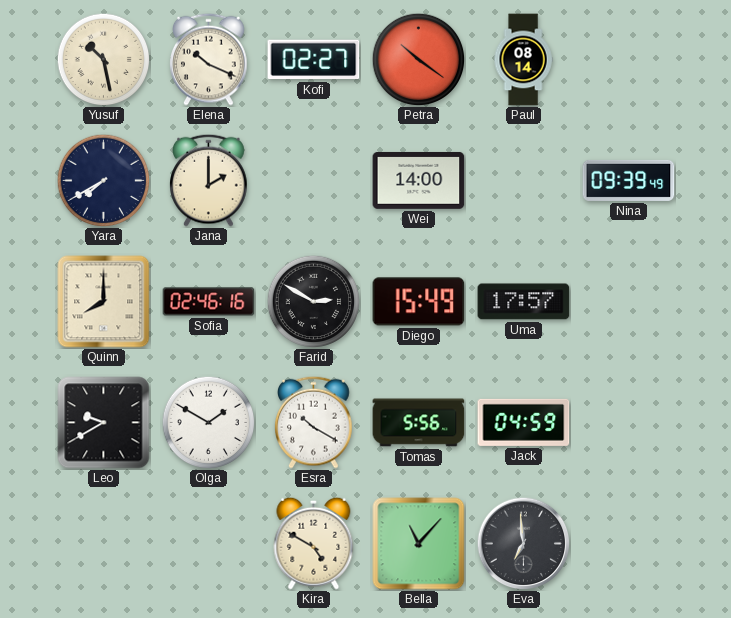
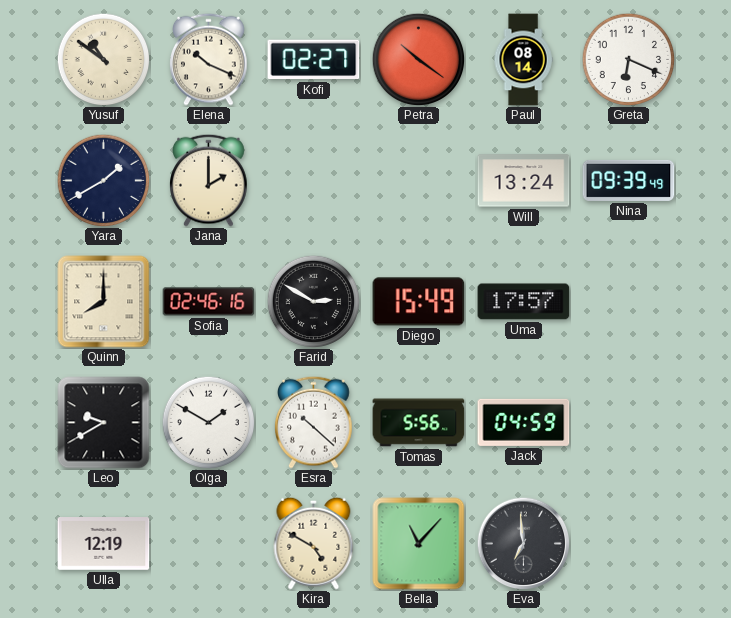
Yusuf: 10:28 -> 10:51
Greta: none -> 6:19
Yara: 7:40 -> 1:40
Wei: 14:00 -> none
Will: none -> 13:24
Esra: 10:20 -> 10:22
Ulla: none -> 12:19
